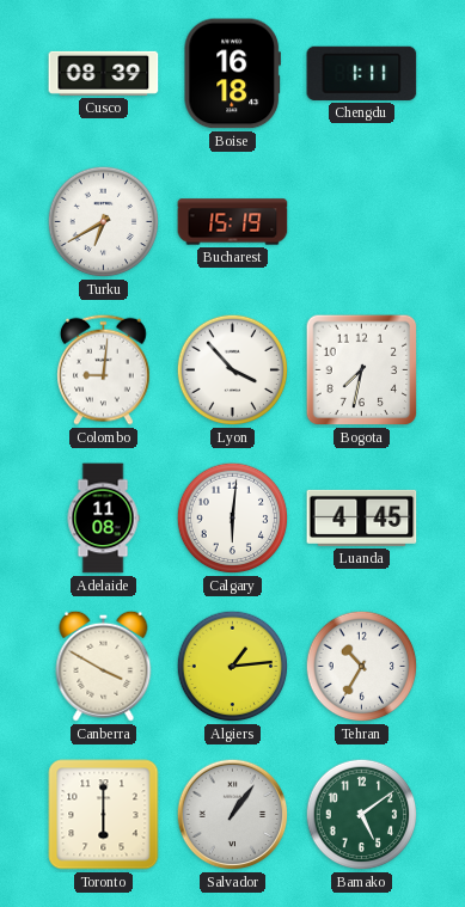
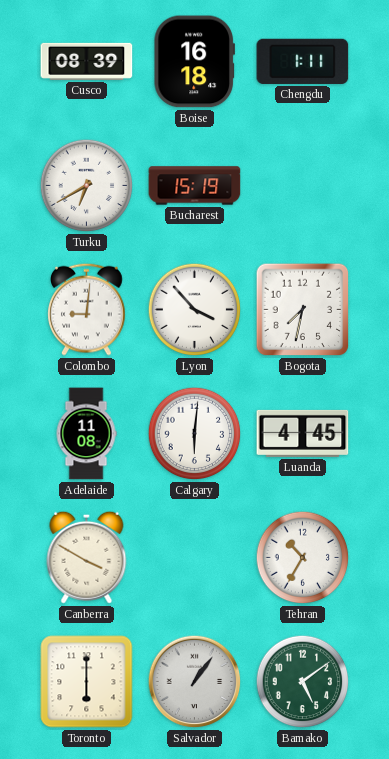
Algiers: 1:14 -> none
